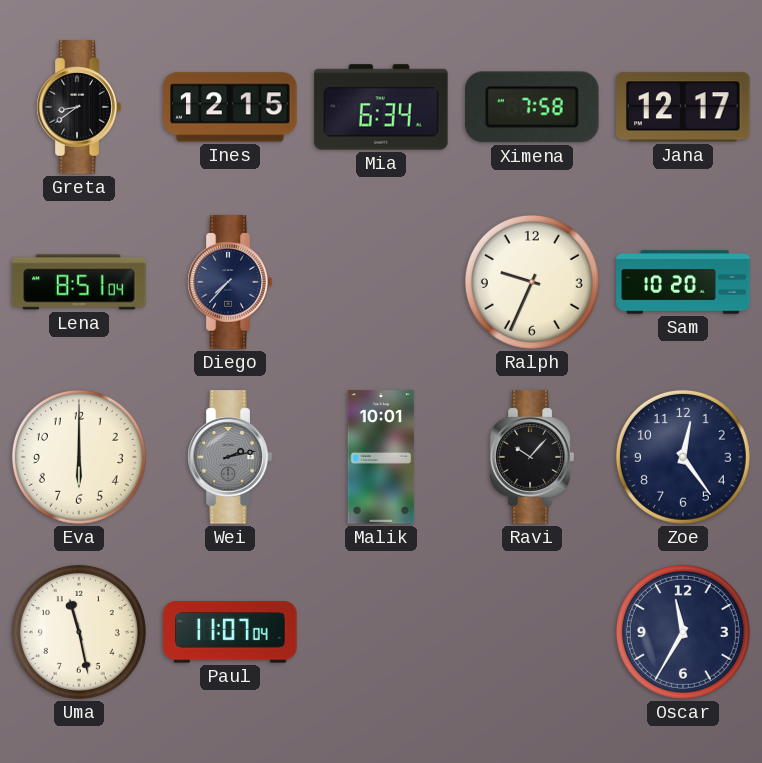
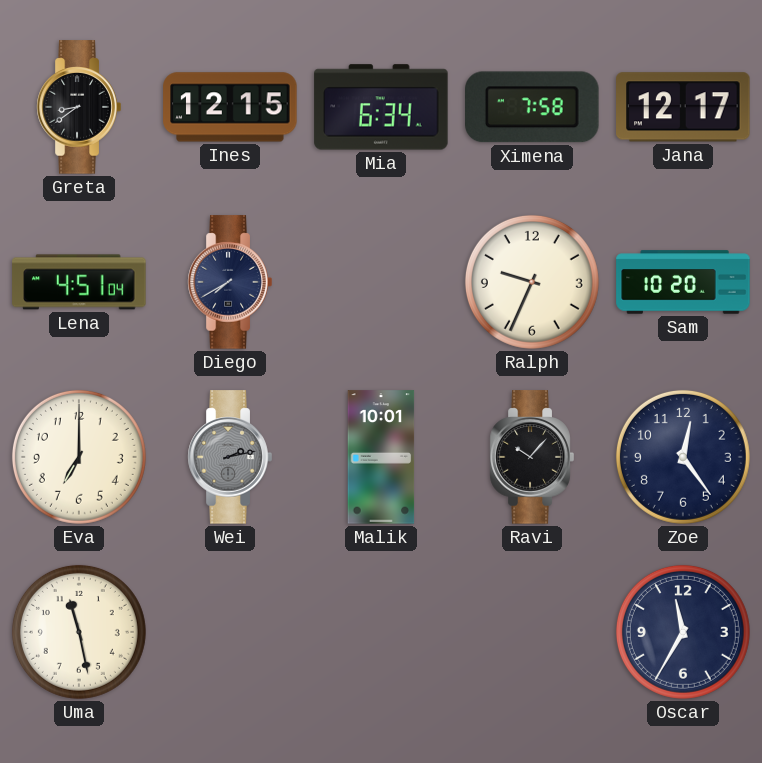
Lena: 8:51 -> 4:51
Diego: 7:37 -> 7:40
Eva: 6:00 -> 7:00
Paul: 11:07 -> none
